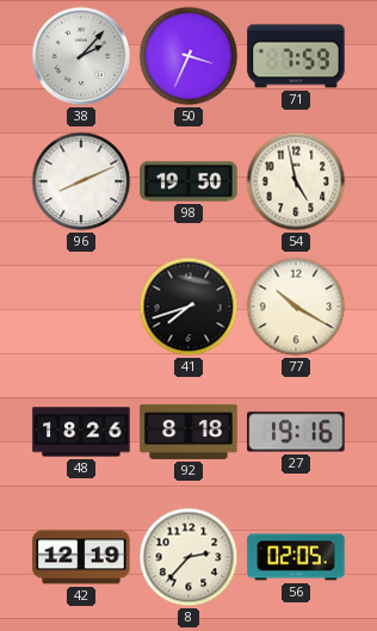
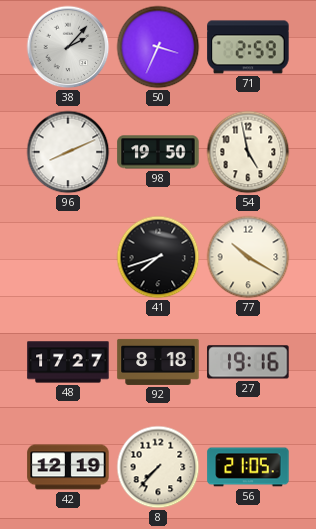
71: 7:59 -> 2:59
48: 18:26 -> 17:27
8: 2:37 -> 7:37
56: 02:05 -> 21:05
